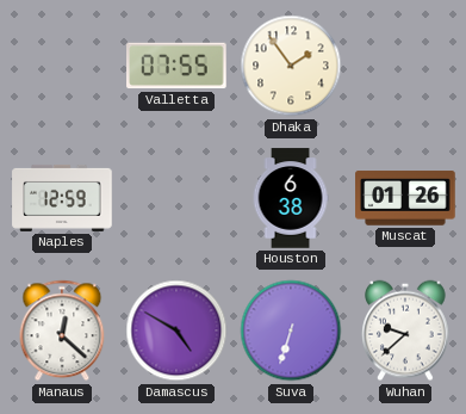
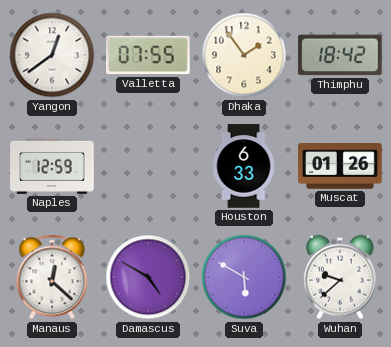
Yangon: none -> 12:39
Thimphu: none -> 18:42
Houston: 6:38 -> 6:33
Suva: 6:33 -> 5:50
